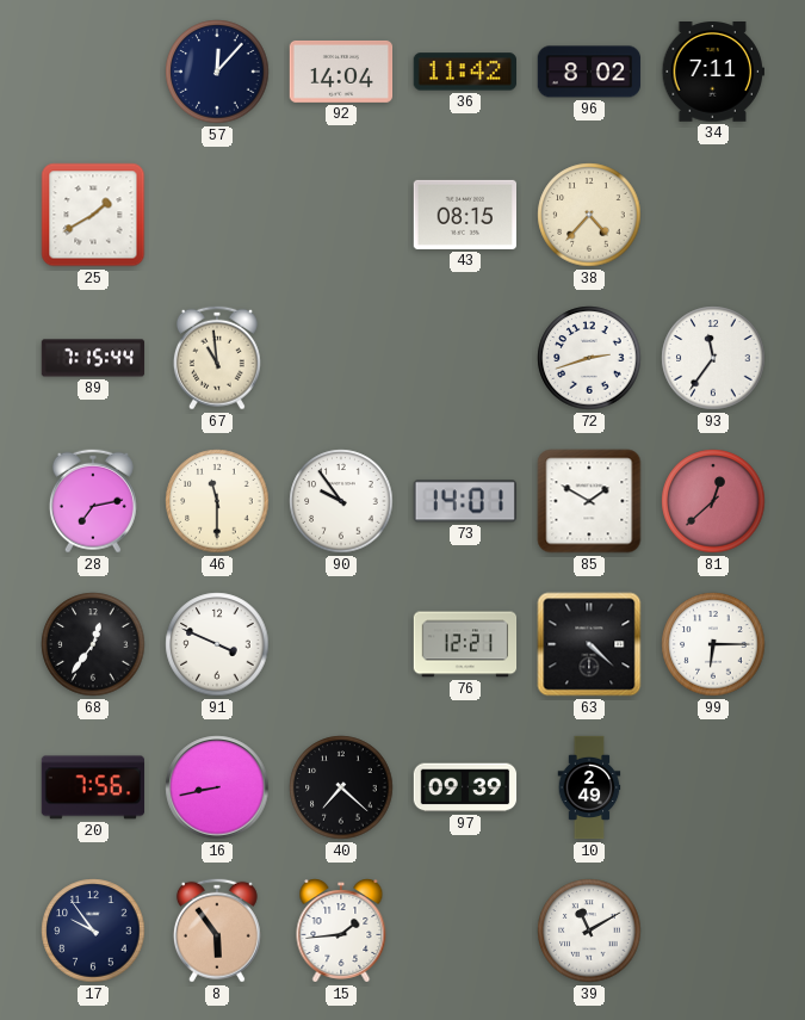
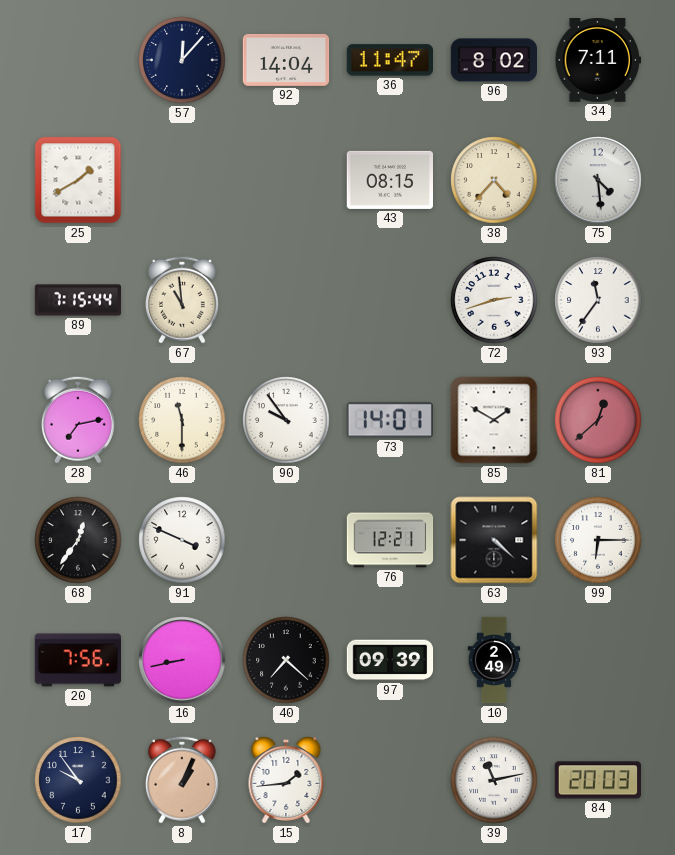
36: 11:42 -> 11:47
75: none -> 4:29
8: 5:54 -> 1:04
39: 11:10 -> 11:13
84: none -> 20:03
